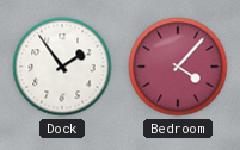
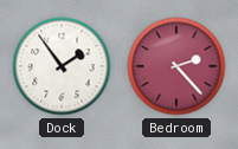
Bedroom: 4:07 -> 2:23
